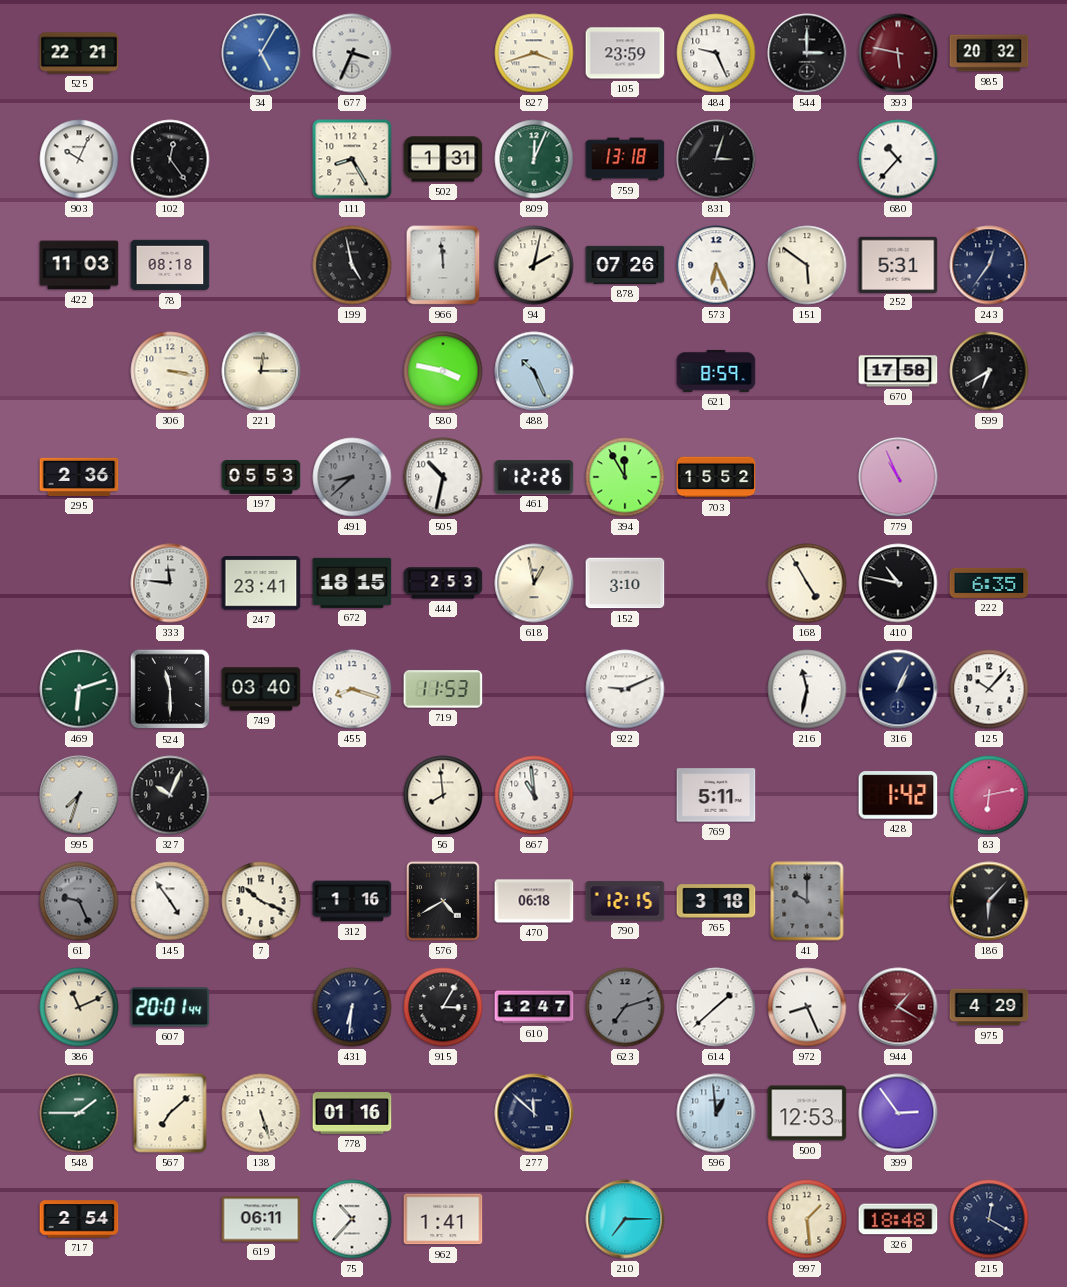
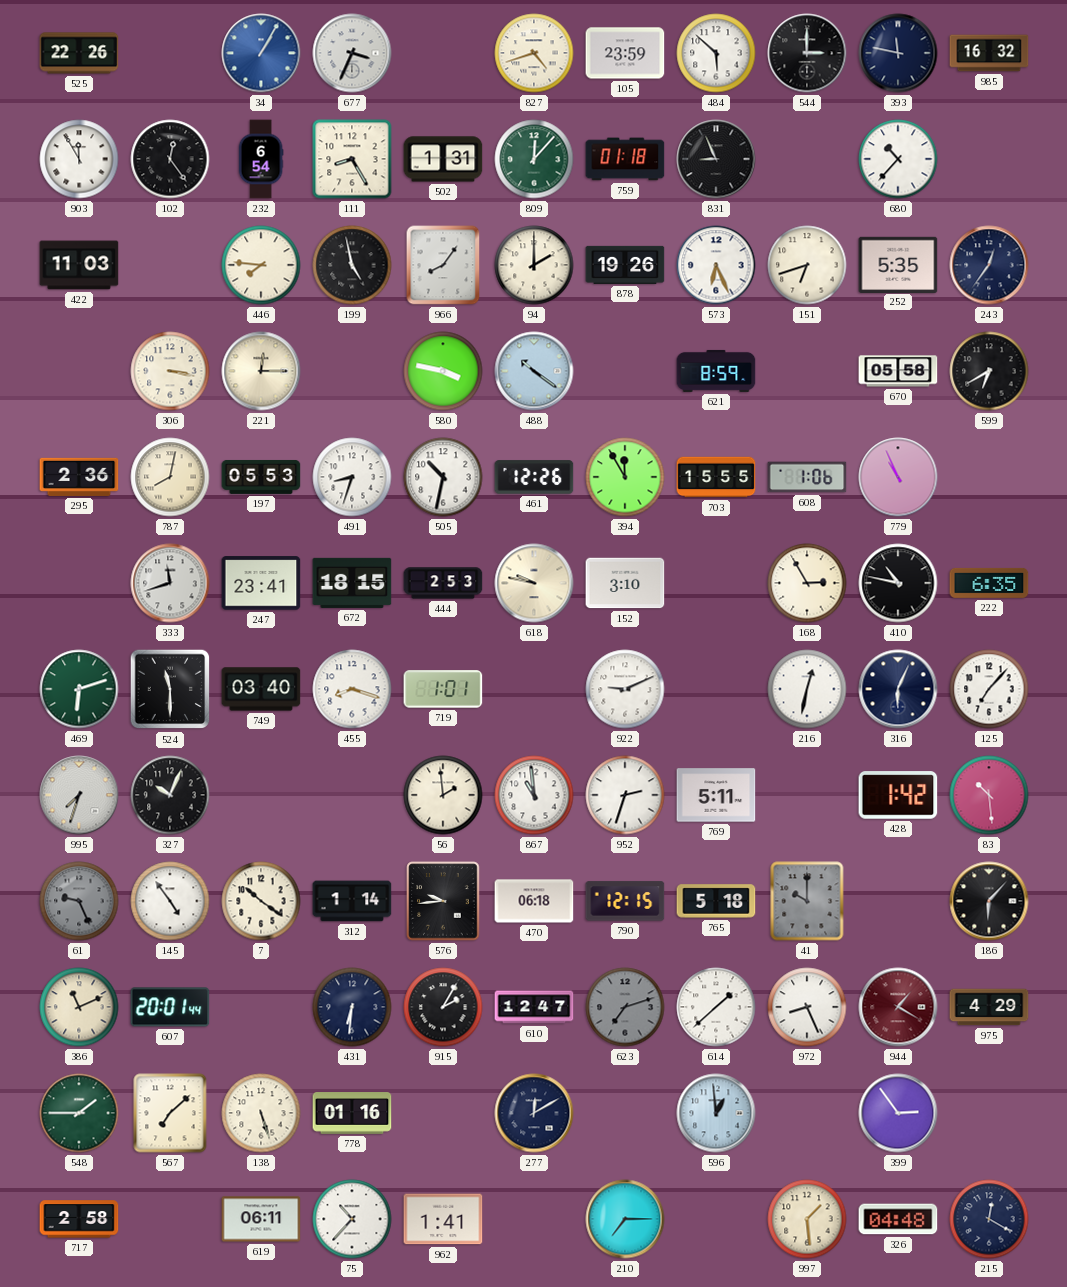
525: 22:21 -> 22:26
34: 5:05 -> 1:05
827: 3:42 -> 4:42
484: 9:26 -> 5:52
393: 5:47 -> 11:47
393 dial: burgundy -> navy
985: 20:32 -> 16:32
903: 10:04 -> 11:55
232: none -> 6:54
809: 12:04 -> 12:07
759: 13:18 -> 01:18
831: 3:03 -> 8:56
78: 08:18 -> none
446: none -> 7:46
966: 11:59 -> 8:06
94: 2:02 -> 2:00
878: 07:26 -> 19:26
151: 5:51 -> 6:42
252: 5:31 -> 5:35
488: 10:26 -> 10:21
670: 17:58 -> 05:58
787: none -> 8:02
491: 8:38 -> 8:33
491 dial: grey -> white
703: 15:52 -> 15:55
608: none -> 1:06
333: 11:46 -> 11:42
618: 12:58 -> 9:47
168: 4:55 -> 2:55
719: 11:53 -> 1:01
216: 11:32 -> 12:32
316: 1:04 -> 6:04
125: 10:07 -> 7:07
56: 7:59 -> 1:59
952: none -> 2:33
83: 6:13 -> 10:29
7: 10:19 -> 10:21
312: 1:16 -> 1:14
576: 4:40 -> 9:44
765: 3:18 -> 5:18
915: 3:05 -> 2:05
277: 11:52 -> 12:10
500: 12:53 -> none
717: 2:54 -> 2:58
326: 18:48 -> 04:48
